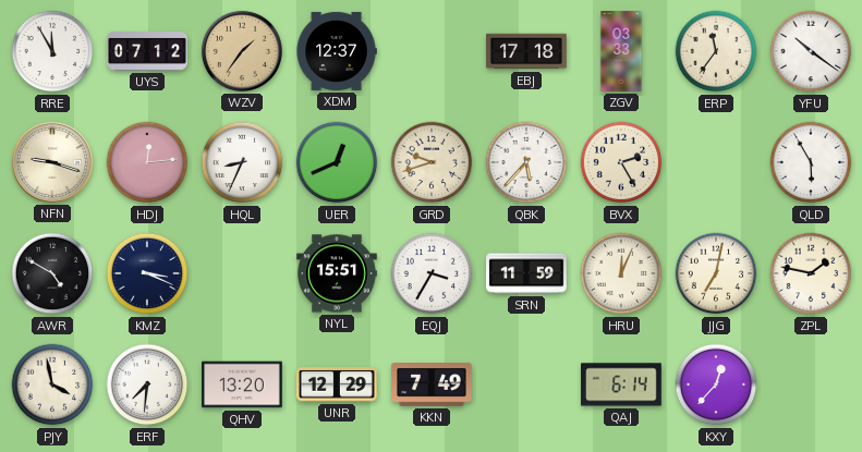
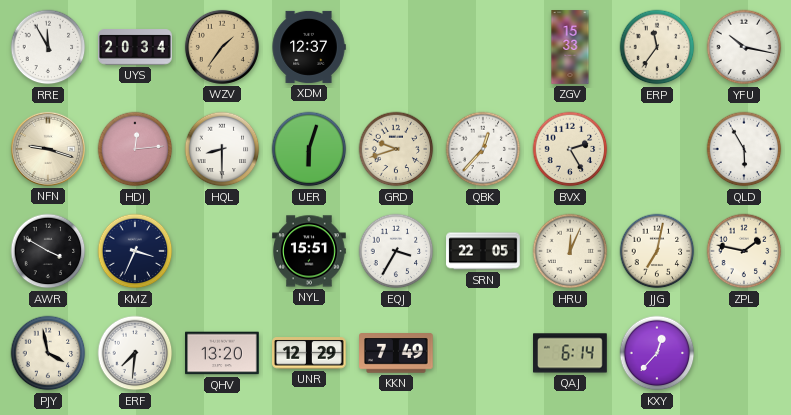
UYS: 07:12 -> 20:34
EBJ: 17:18 -> none
ZGV: 03:33 -> 15:33
YFU: 10:21 -> 10:17
HQL: 8:34 -> 8:30
UER: 12:41 -> 6:03
QBK: 5:37 -> 12:37
AWR: 4:50 -> 3:50
KMZ: 3:19 -> 3:34
SRN: 11:59 -> 22:05
